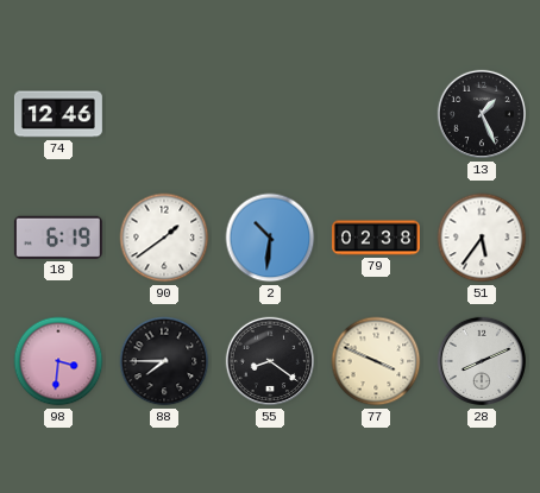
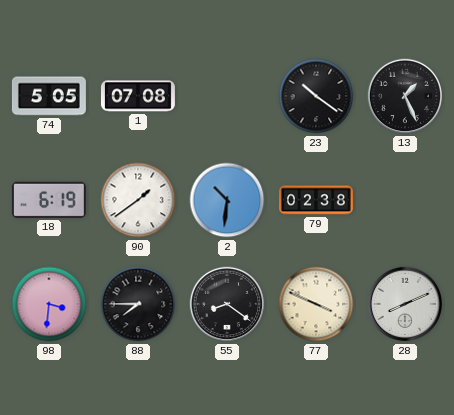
74: 12:46 -> 5:05
1: none -> 07:08
23: none -> 10:21
51: 5:36 -> none
